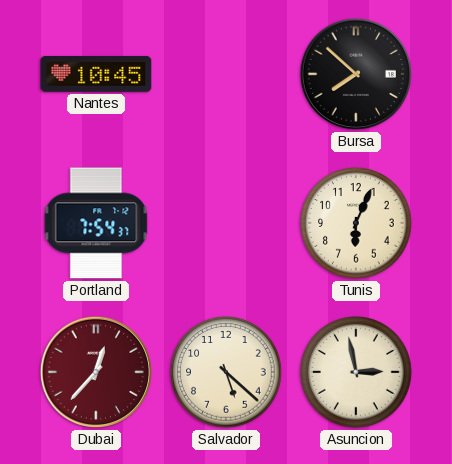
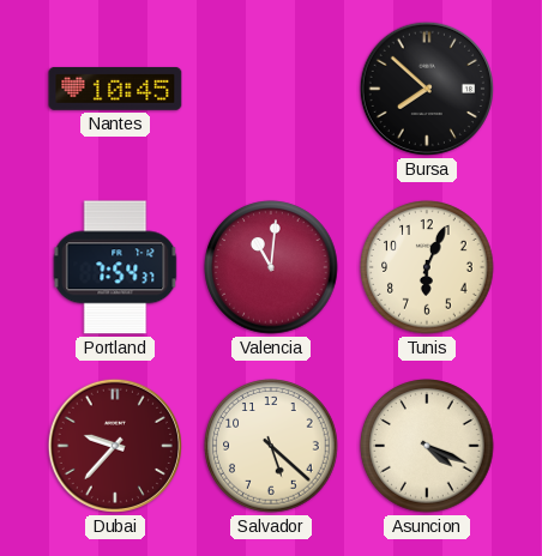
Valencia: none -> 11:01
Dubai: 12:37 -> 9:37
Asuncion: 2:58 -> 4:19
